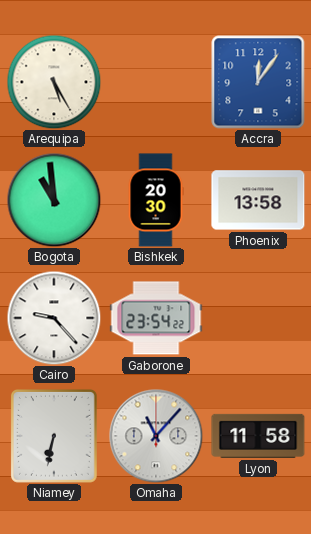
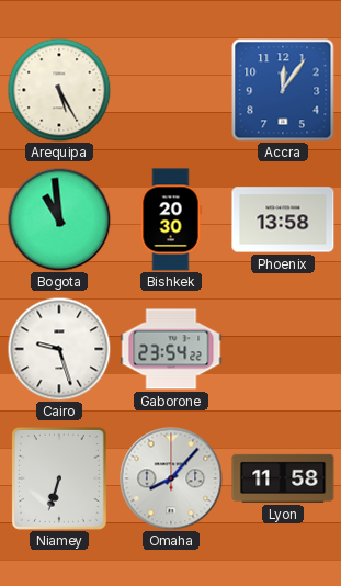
Cairo: 9:23 -> 9:27
Niamey: 6:32 -> 6:33
Omaha: 11:07 -> 8:07
